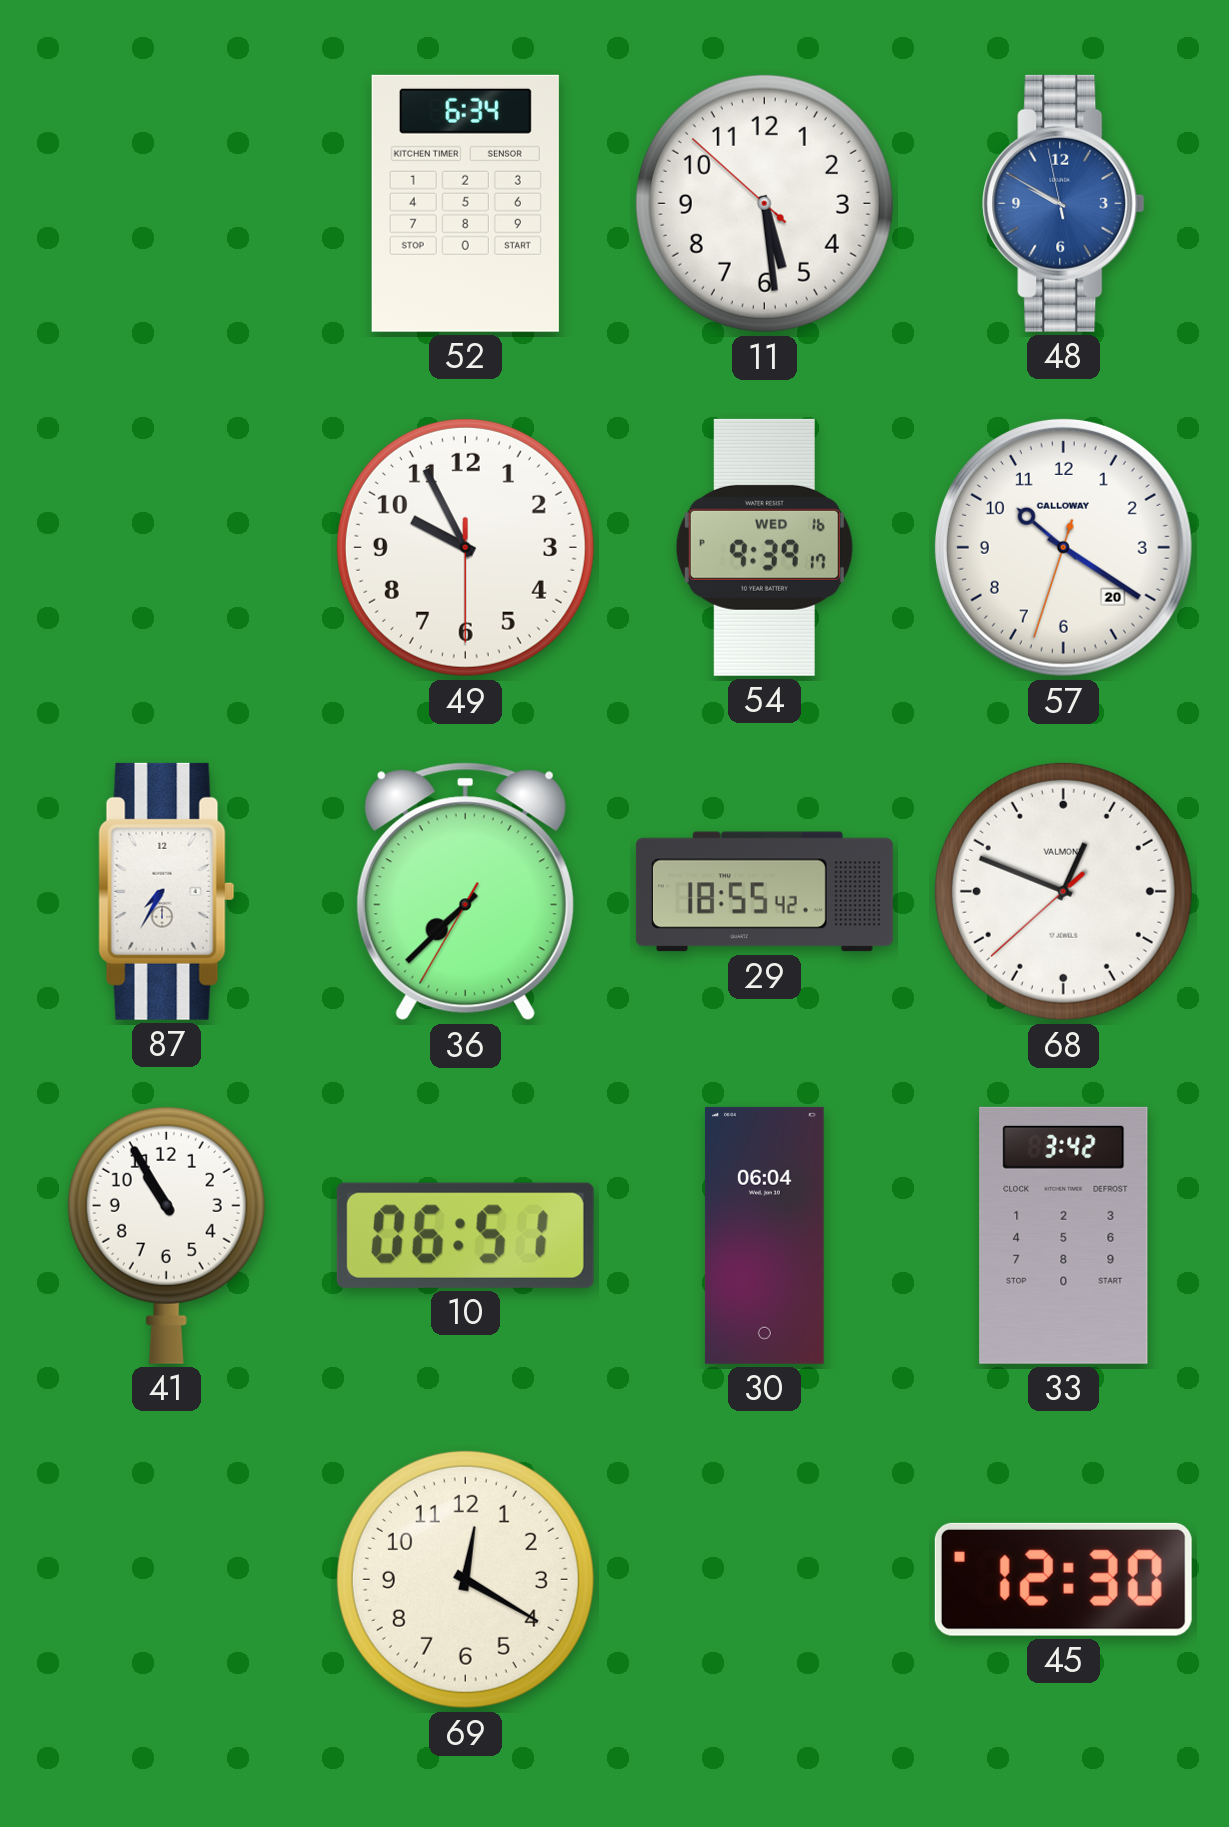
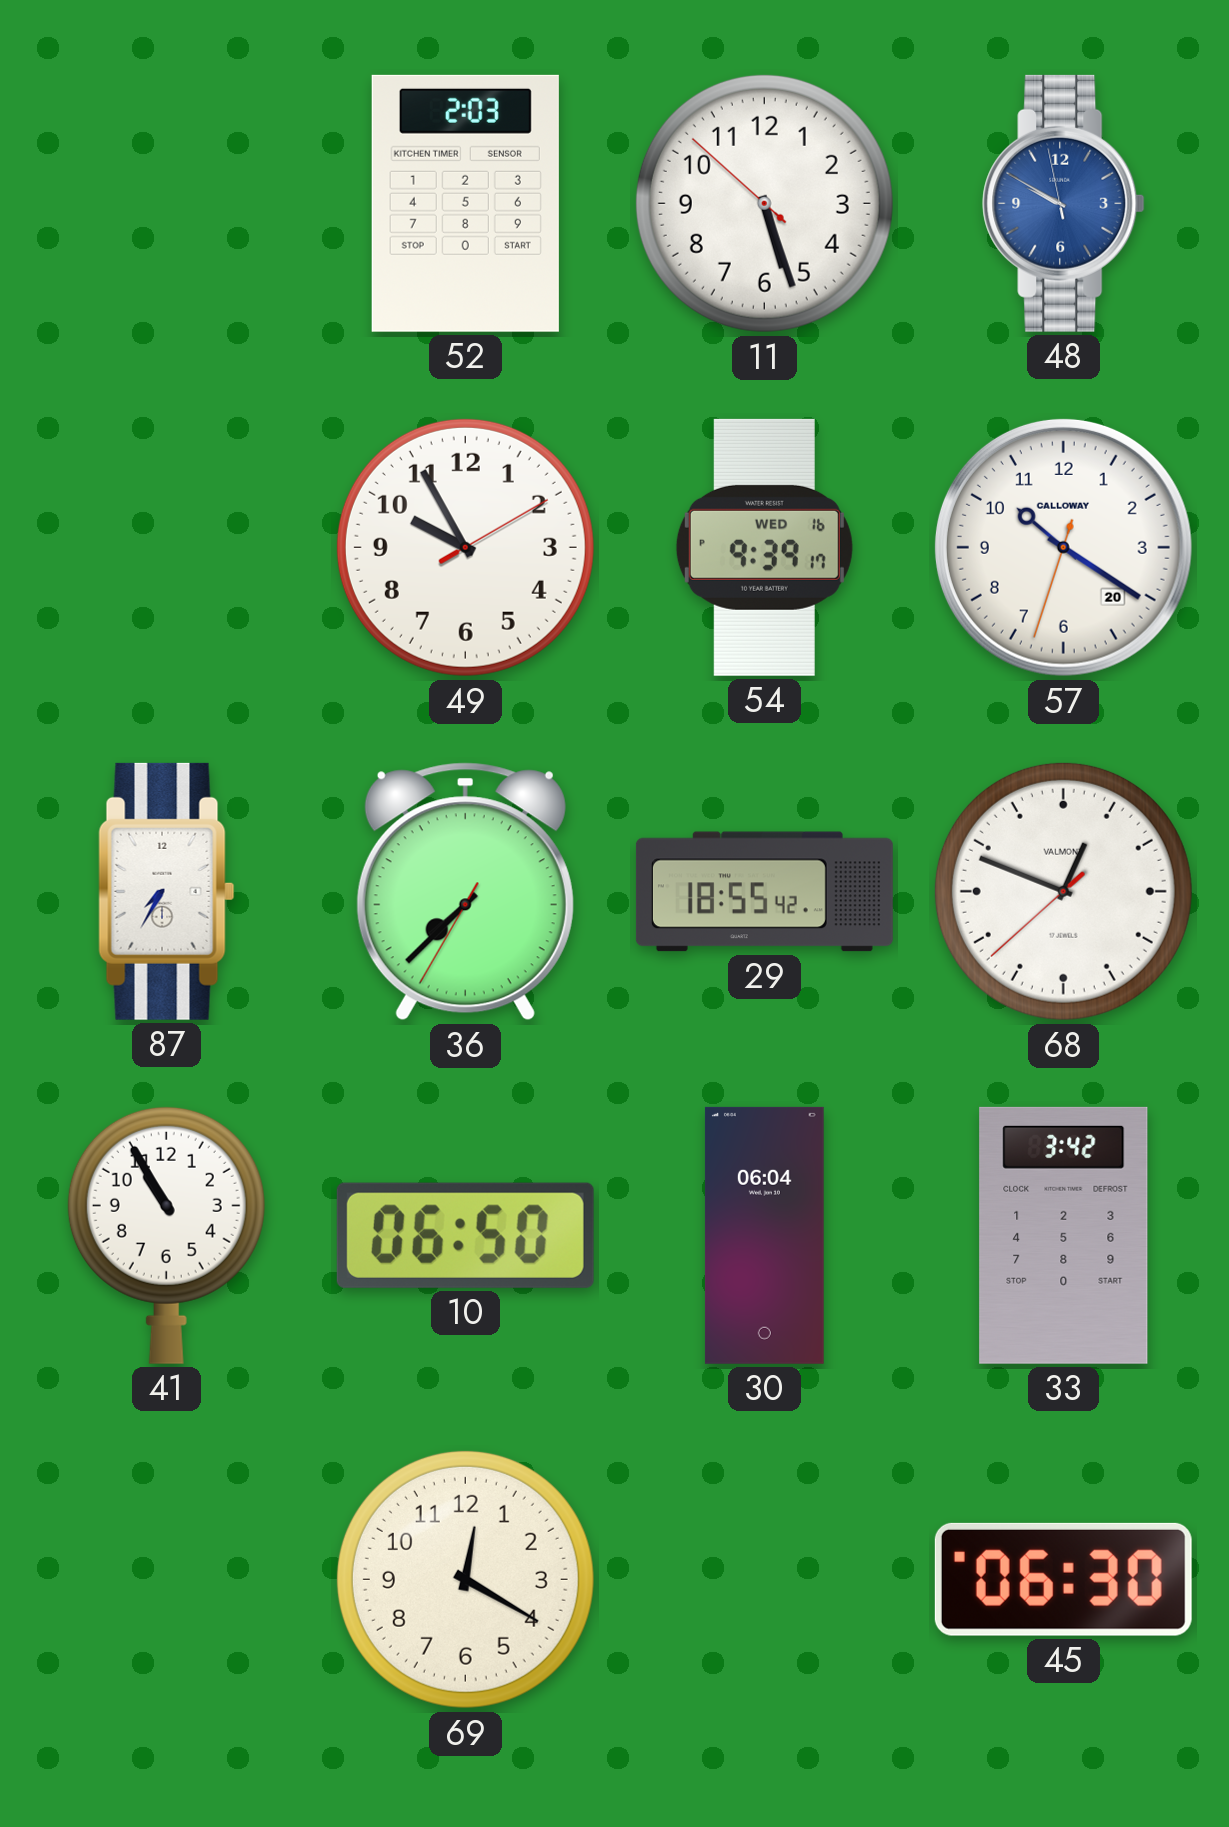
52: 6:34 -> 2:03
11: 5:28 -> 5:26
49: 9:55:30 -> 9:55:10
10: 06:51 -> 06:50
45: 12:30 -> 06:30
